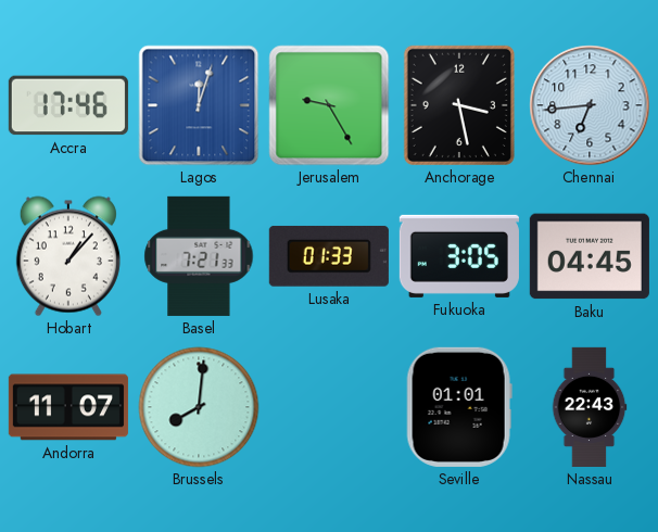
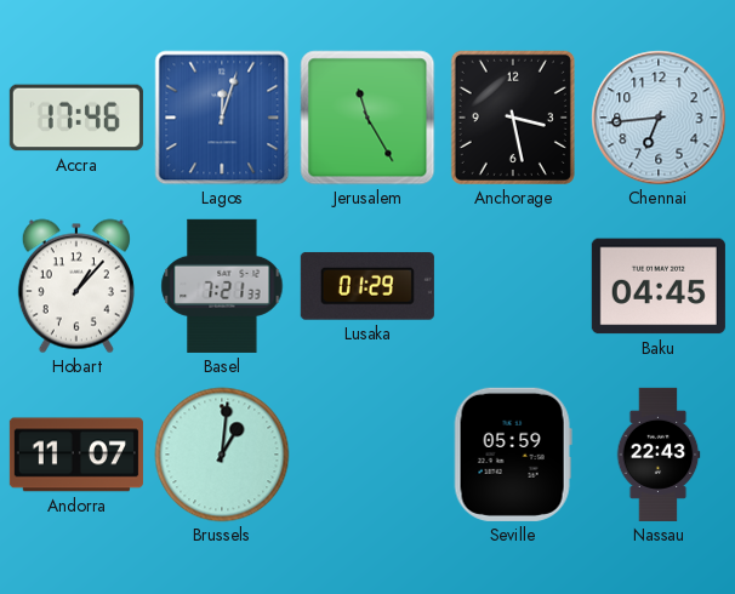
Jerusalem: 9:25 -> 11:25
Lusaka: 01:33 -> 01:29
Fukuoka: 3:05 -> none
Brussels: 8:01 -> 1:01
Seville: 01:01 -> 05:59
